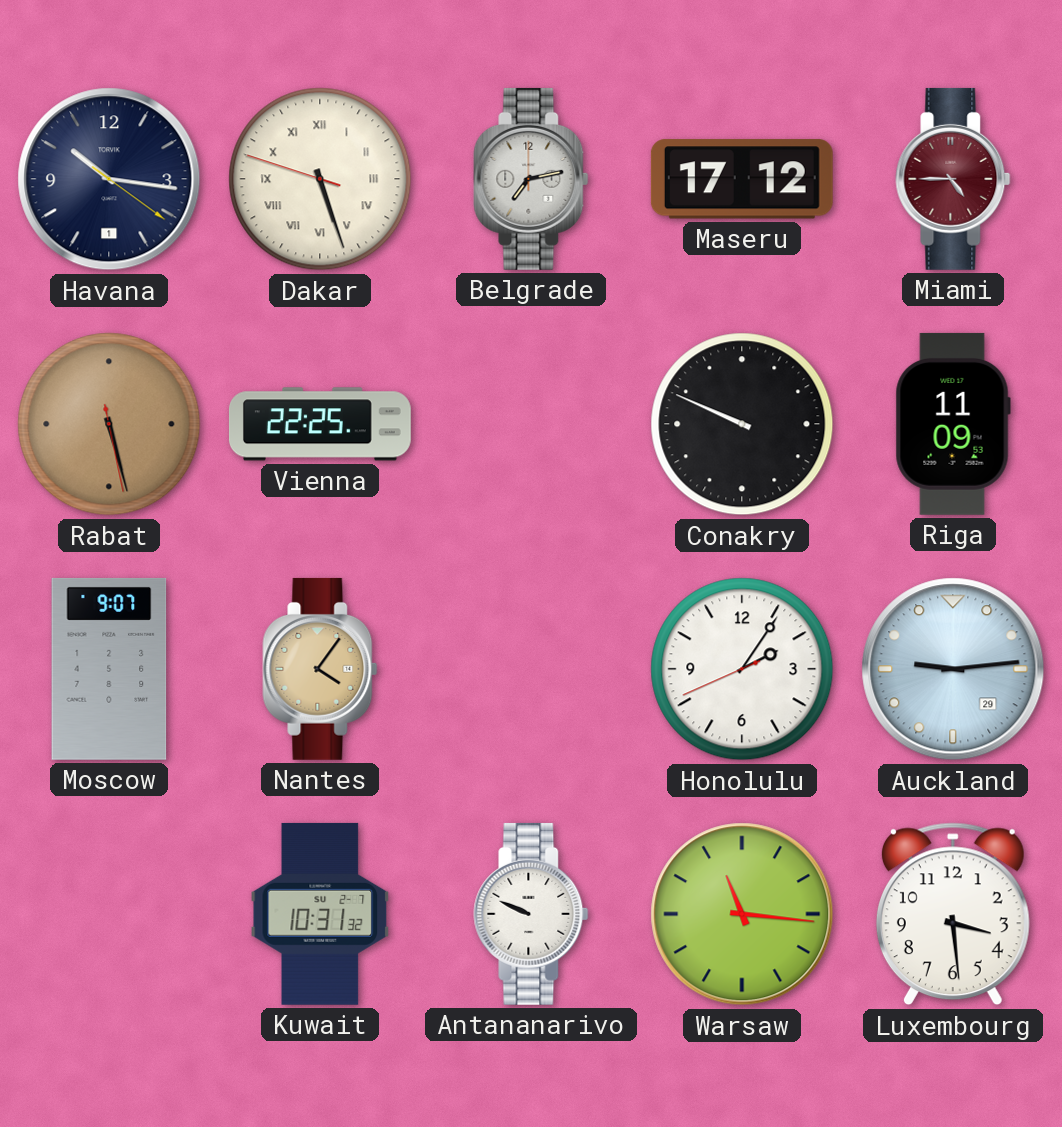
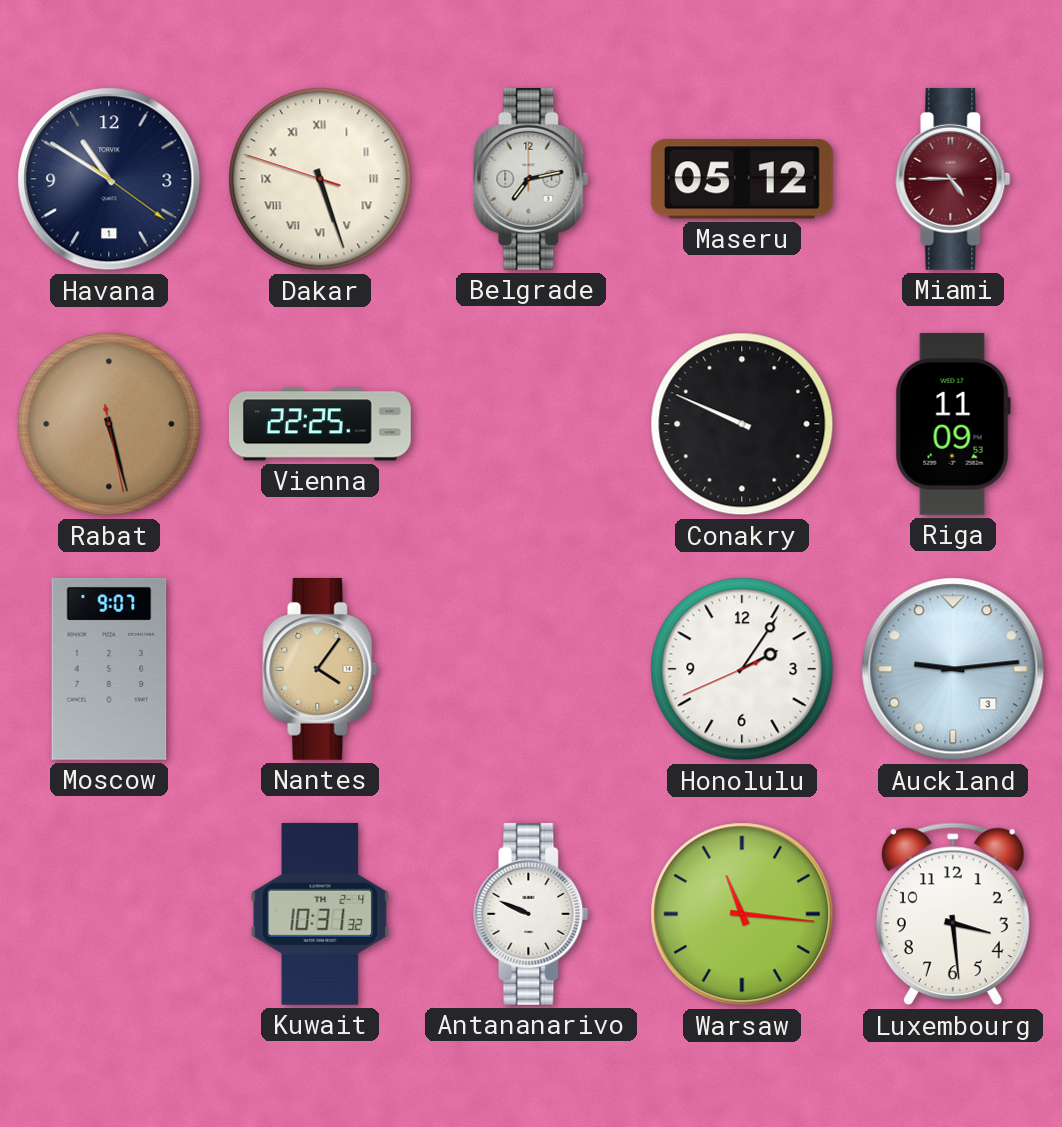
Havana: 10:16 -> 10:50
Maseru: 17:12 -> 05:12
Auckland date: 29 -> 3
Kuwait date: SU 2-7 -> TH 2-4
